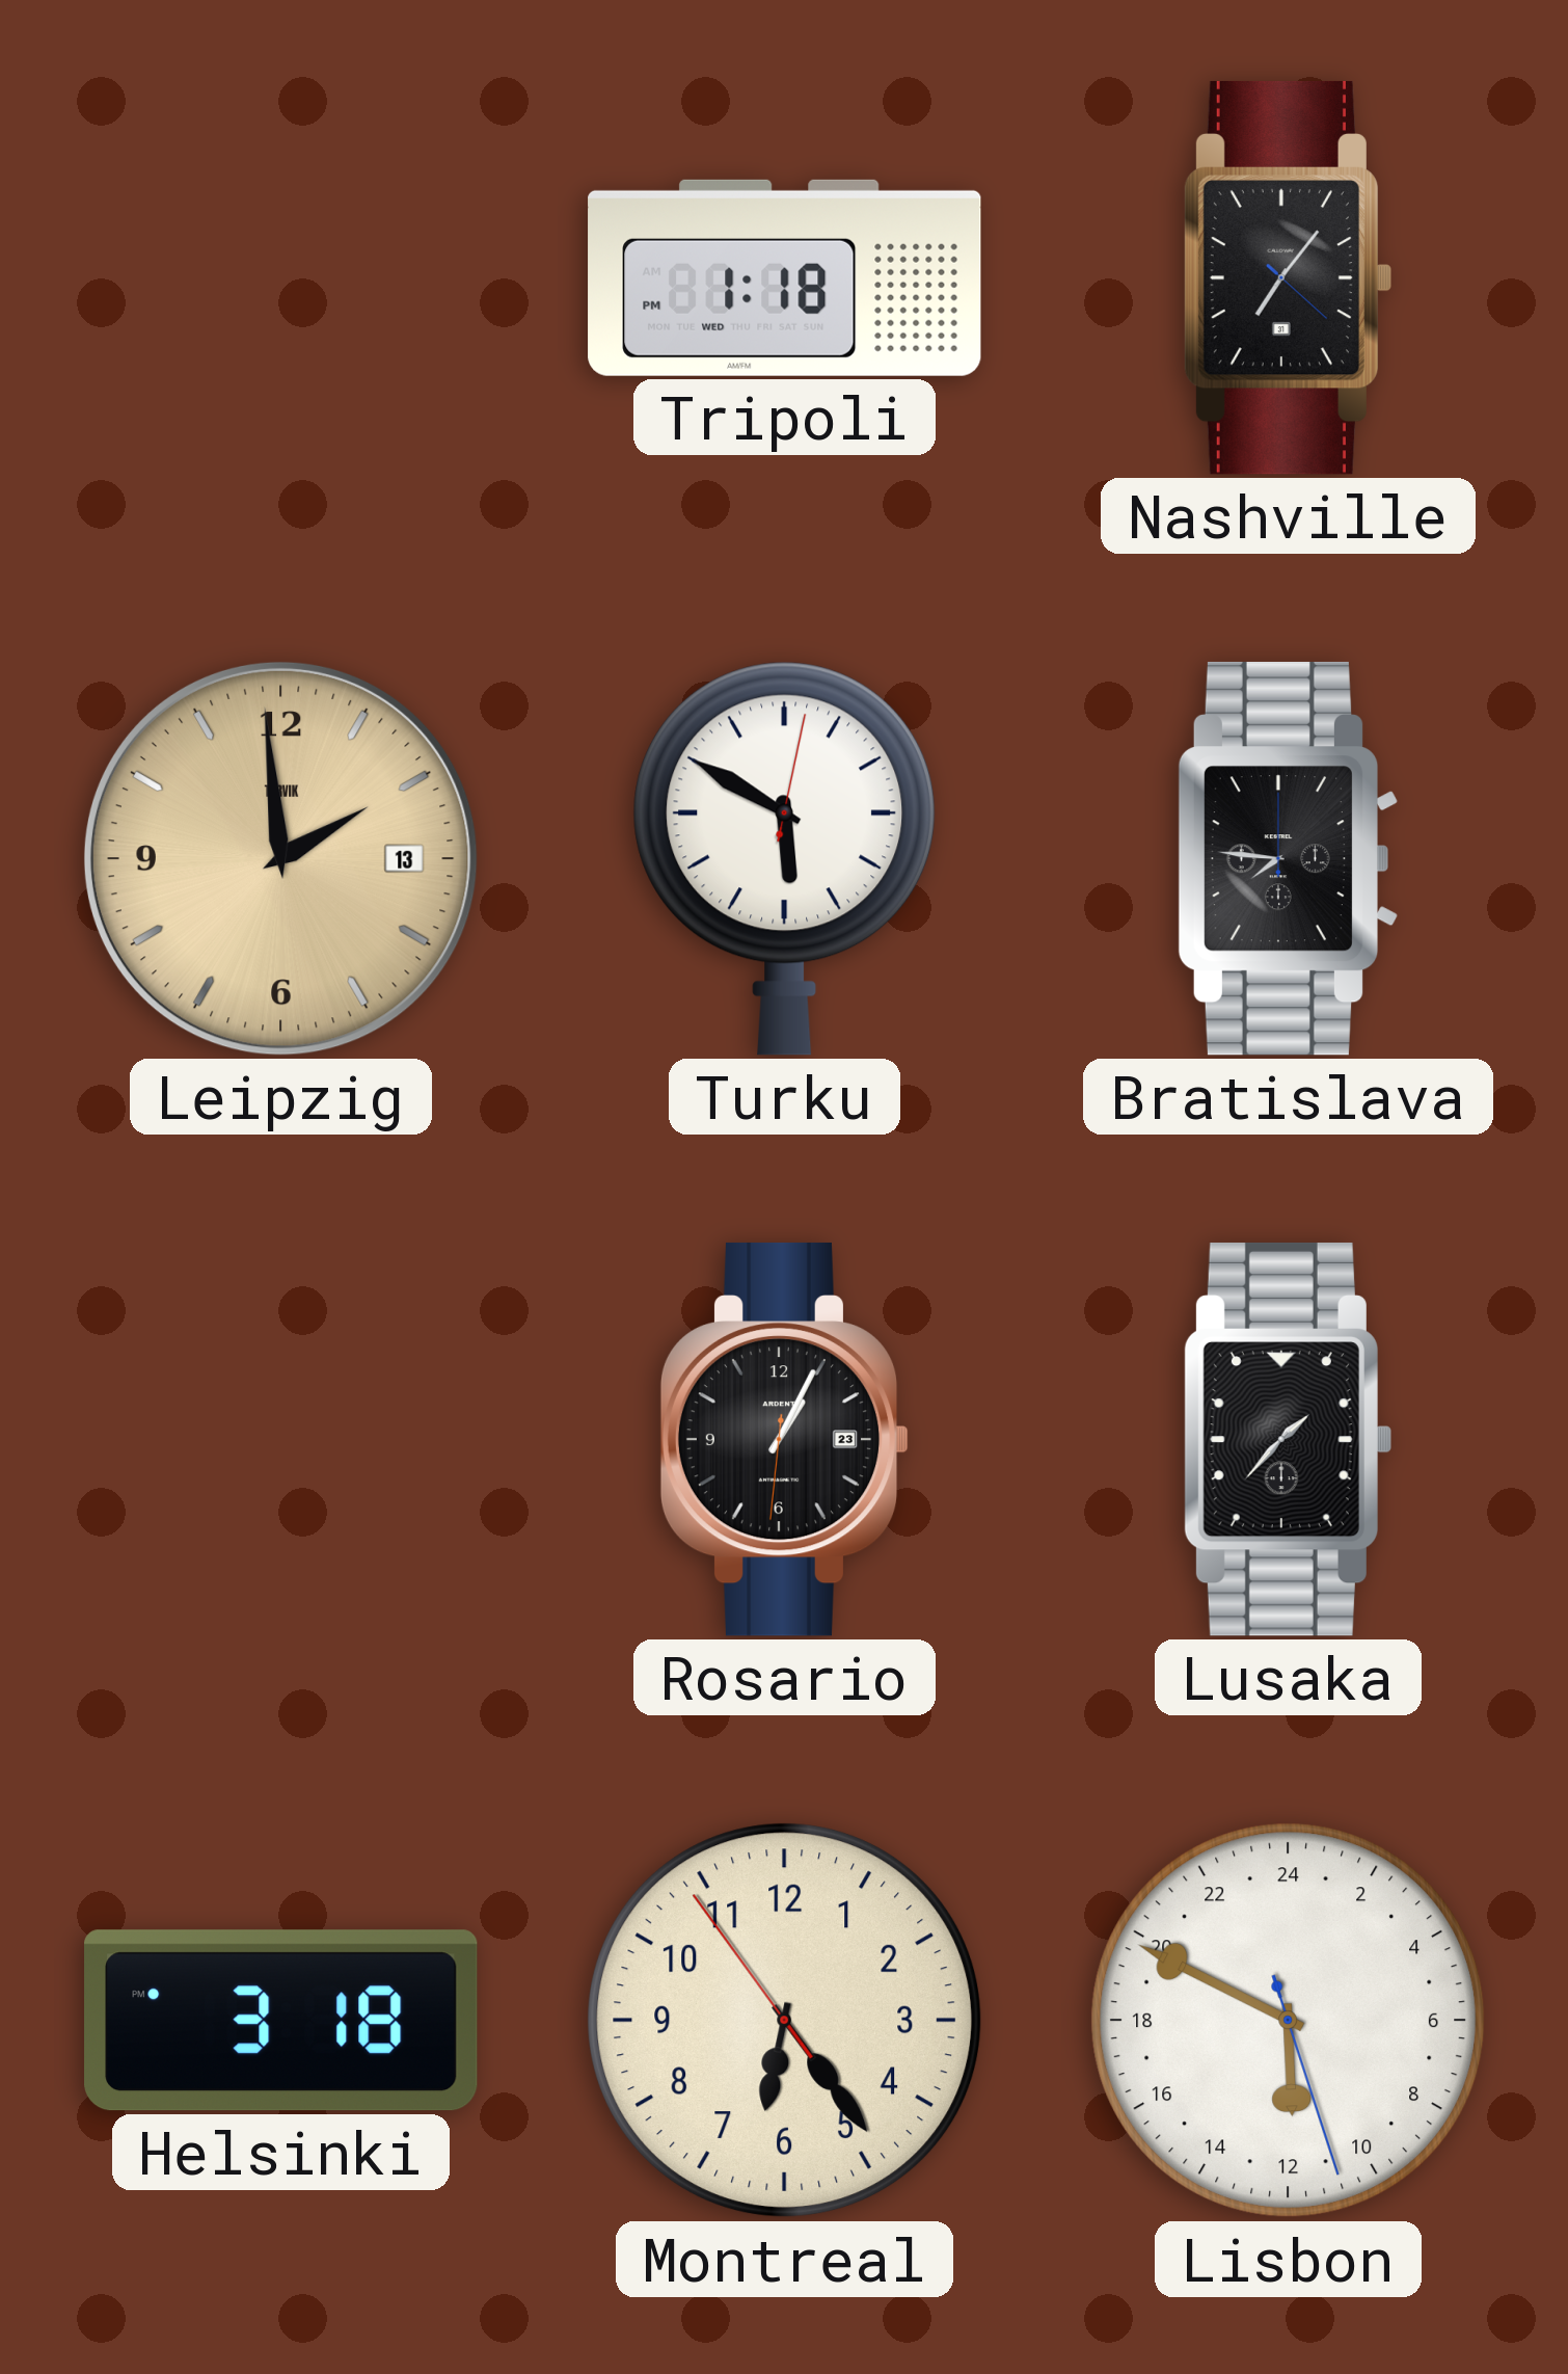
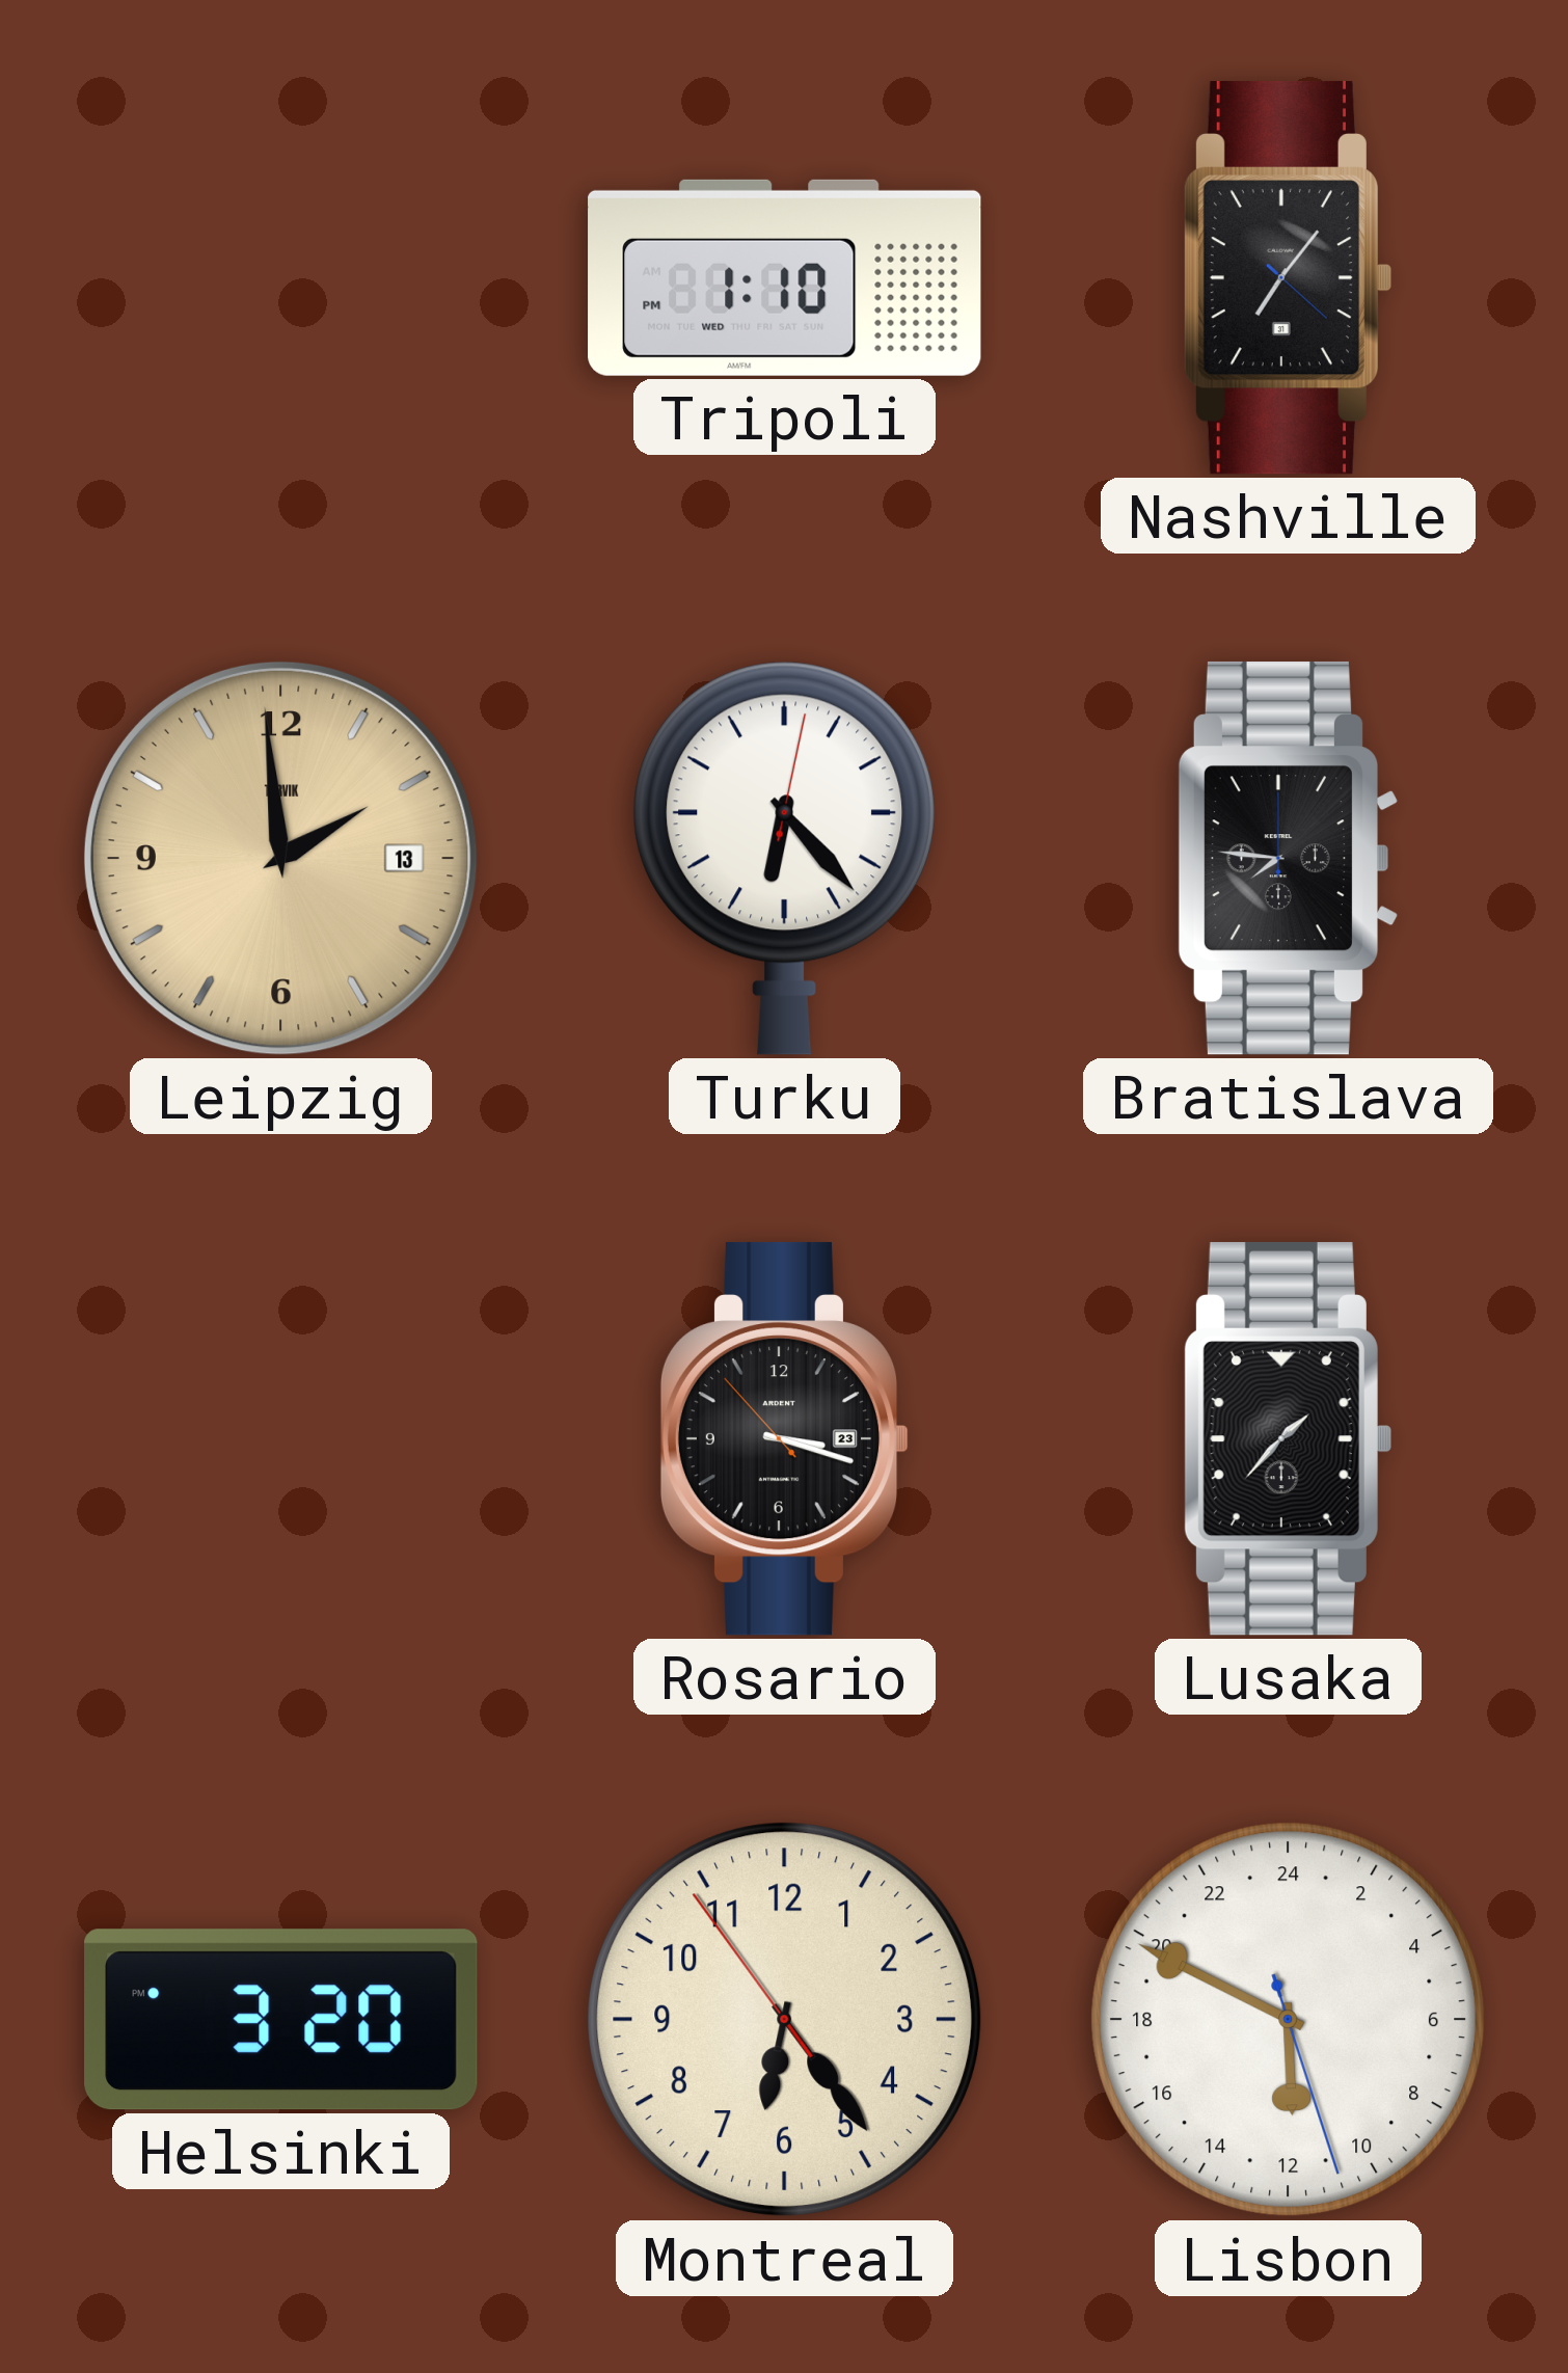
Tripoli: 1:18 -> 1:10
Turku: 5:50 -> 6:23
Rosario: 1:04 -> 3:17
Helsinki: 3:18 -> 3:20
